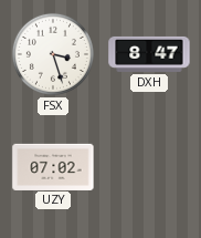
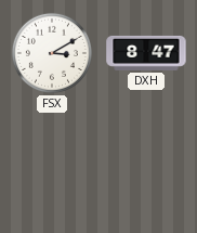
FSX: 3:27 -> 3:10
UZY: 07:02 -> none
